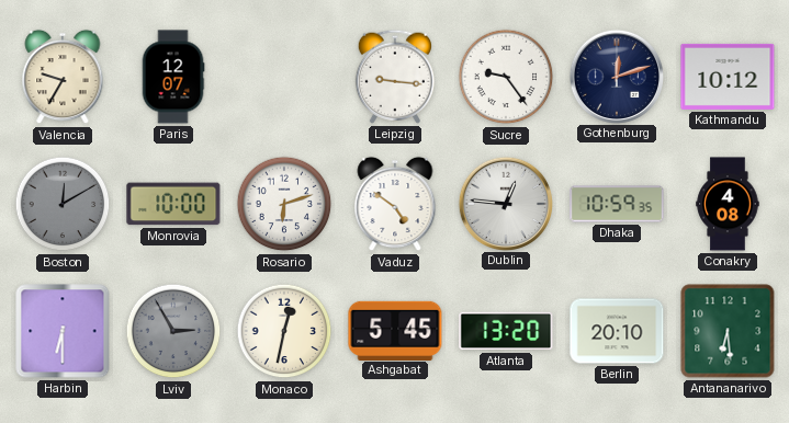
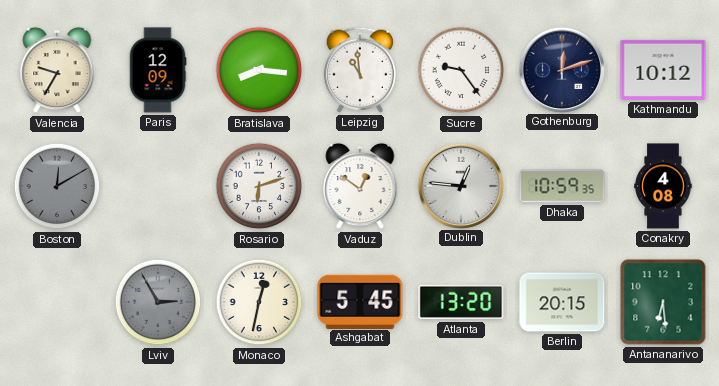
Paris: 12:07 -> 12:09
Bratislava: none -> 8:16
Leipzig: 9:16 -> 10:59
Monrovia: 10:00 -> none
Vaduz: 4:51 -> 12:51
Harbin: 6:30 -> none
Berlin: 20:10 -> 20:15
